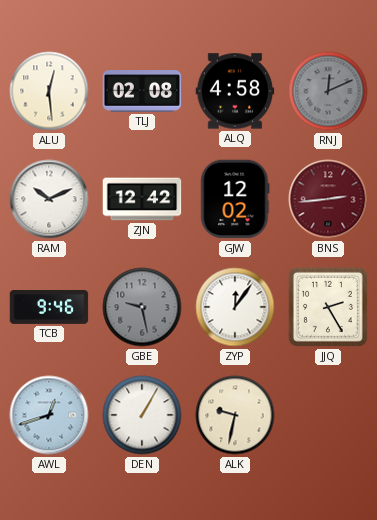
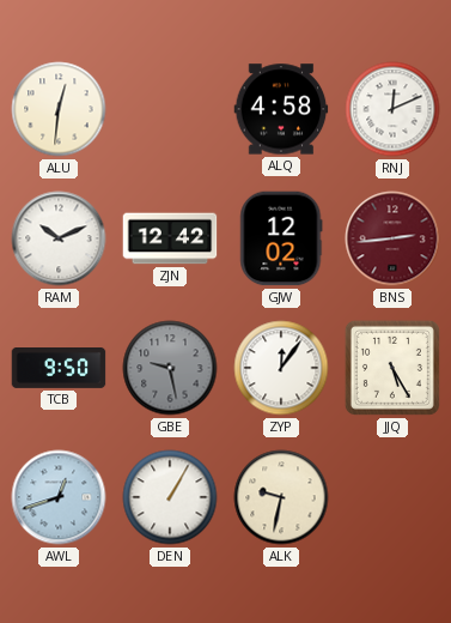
ALU: 12:29 -> 12:31
TLJ: 02:08 -> none
RNJ dial: grey -> white
TCB: 9:46 -> 9:50
JJQ: 2:25 -> 5:25
